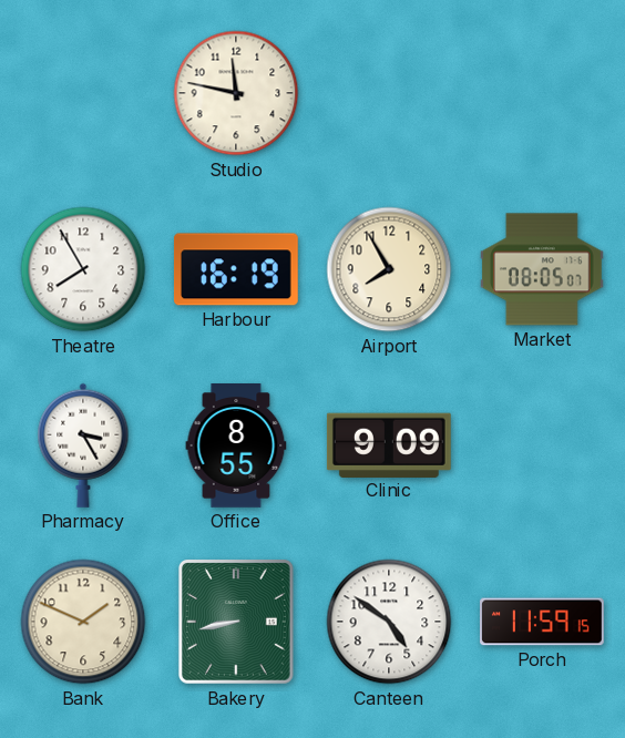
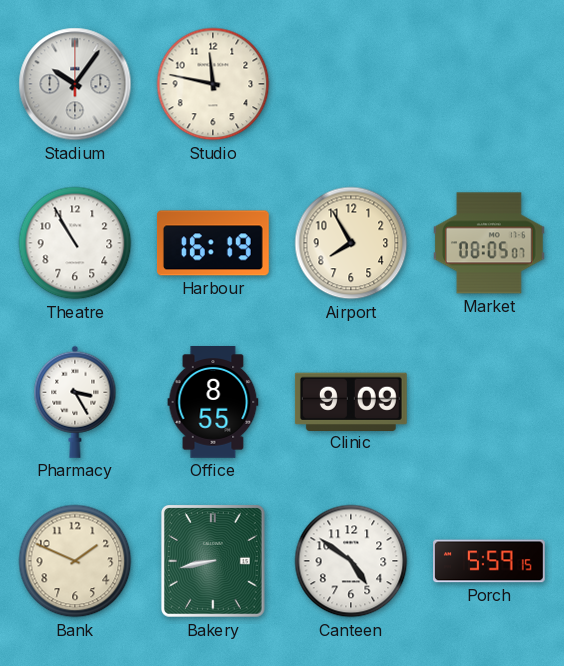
Stadium: none -> 10:06
Theatre: 7:55 -> 10:55
Porch: 11:59 -> 5:59
